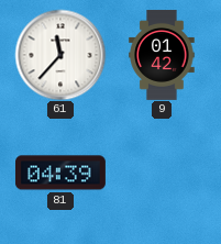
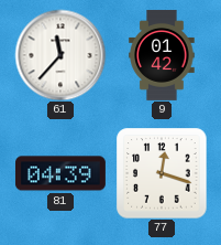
77: none -> 12:18
